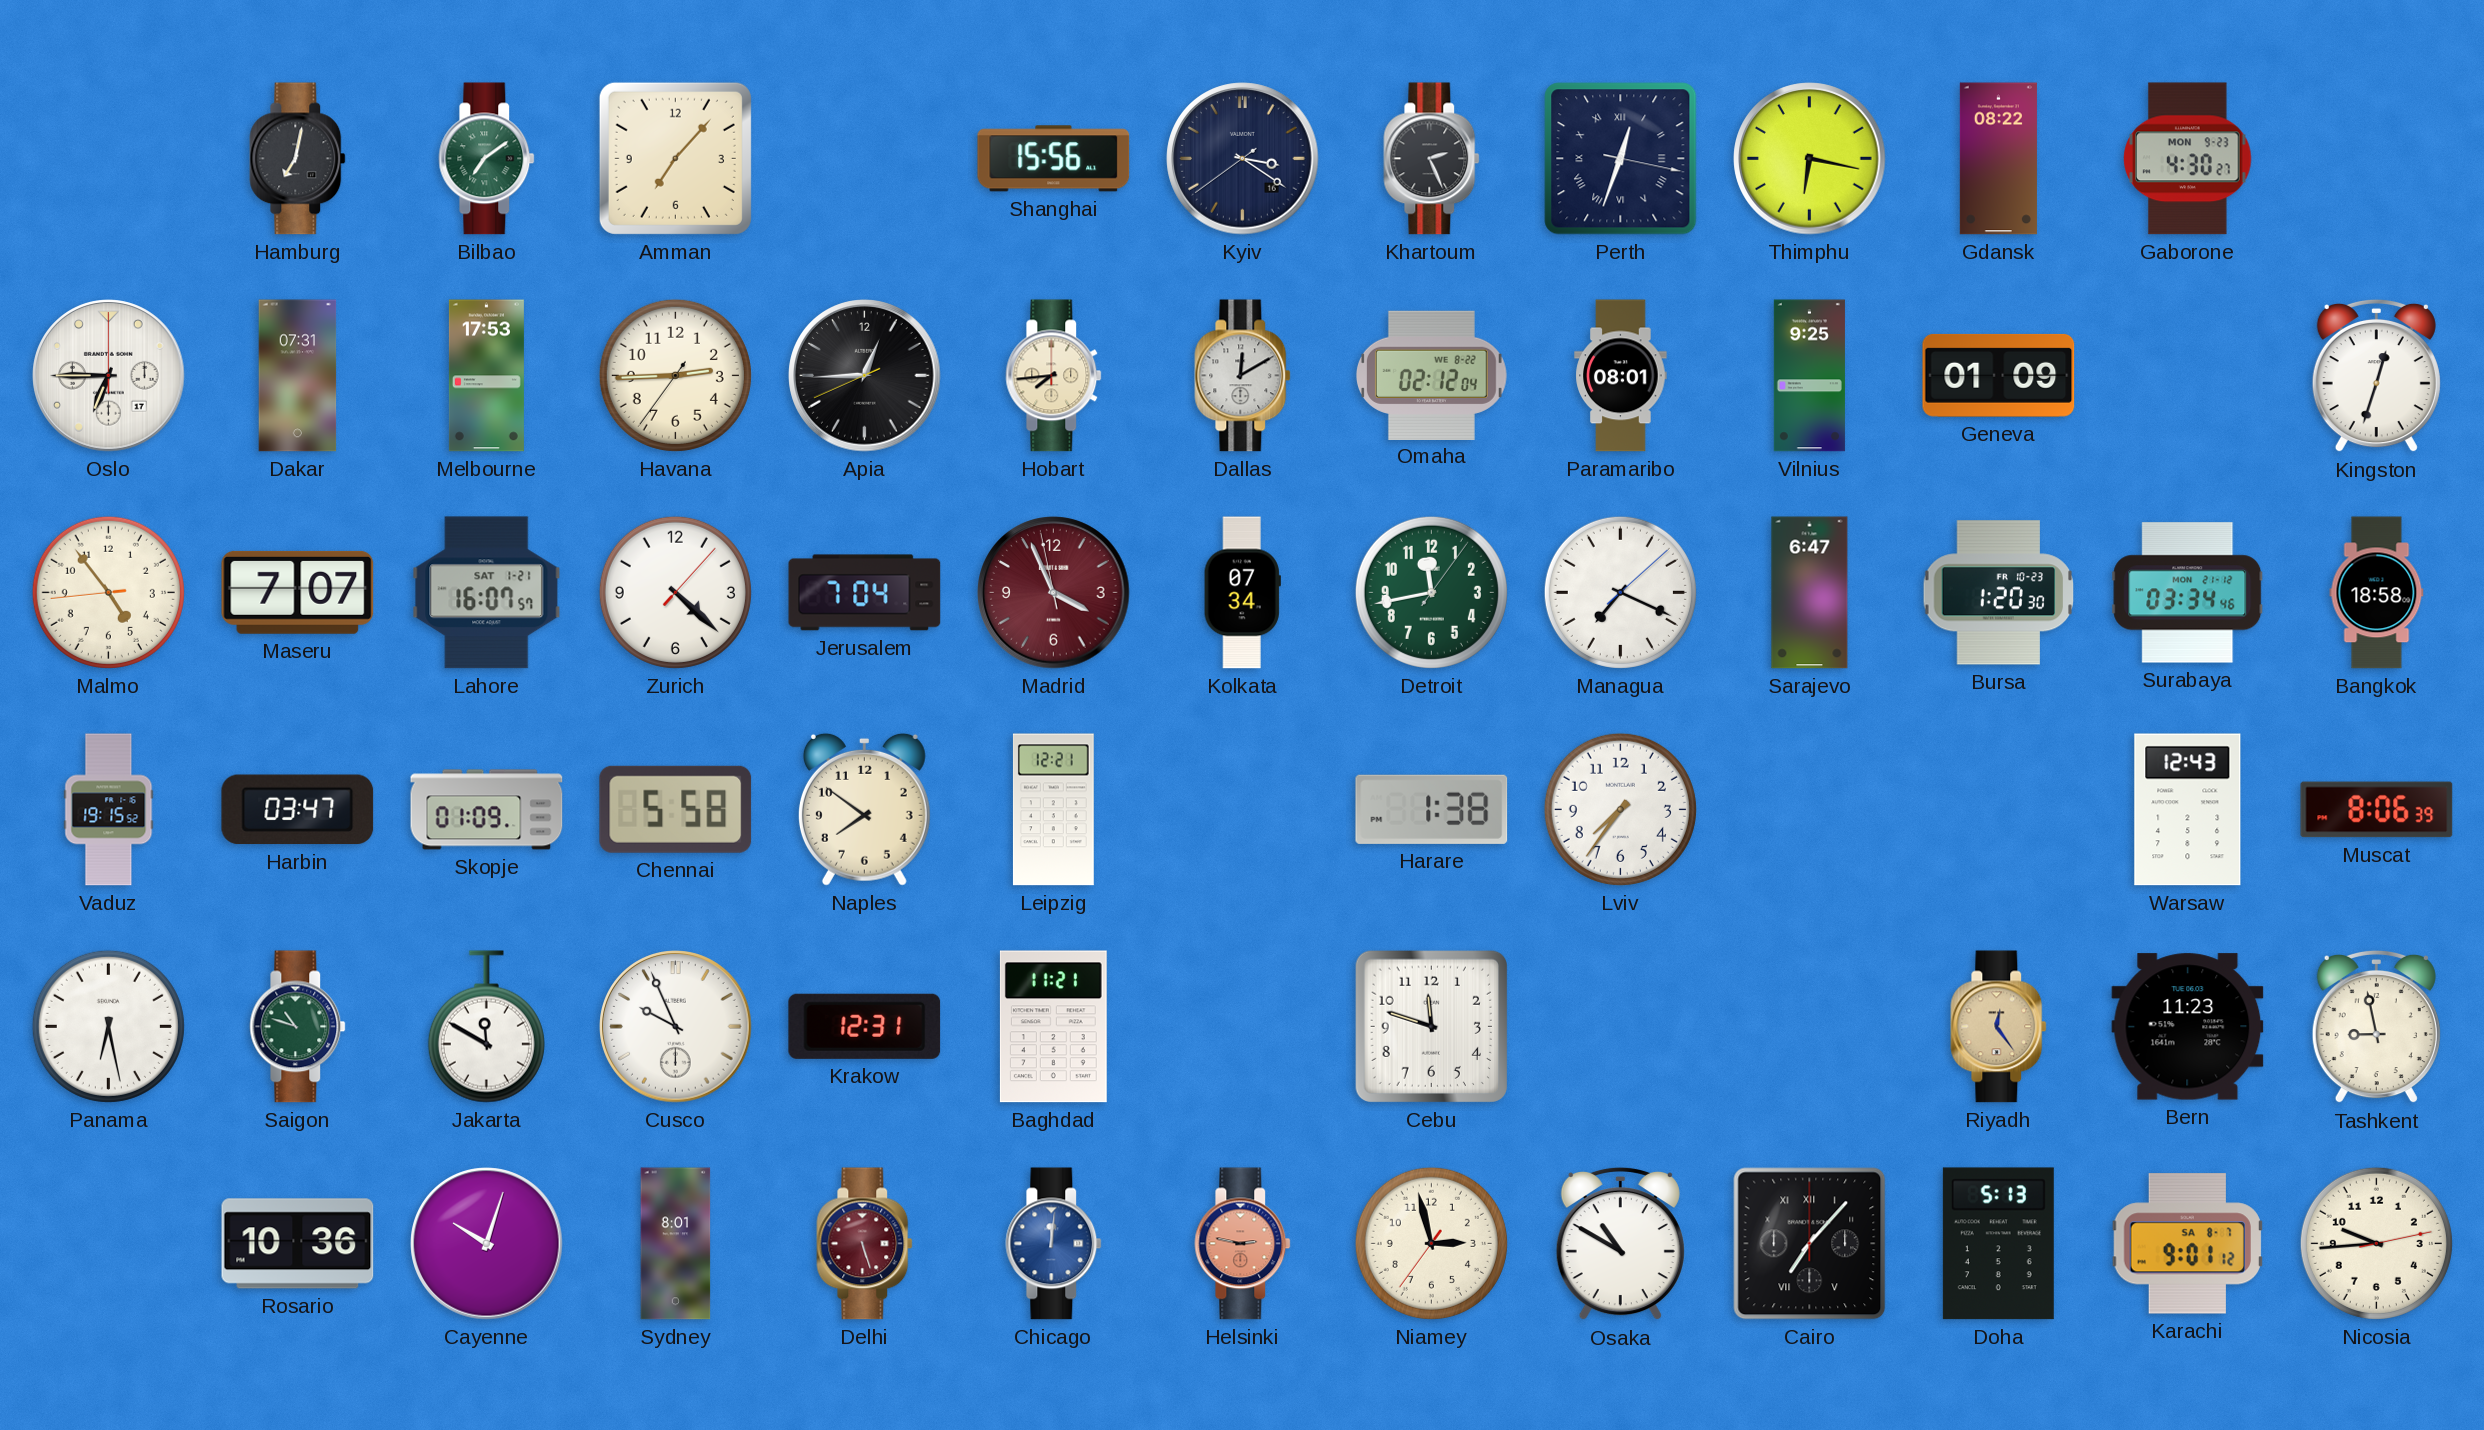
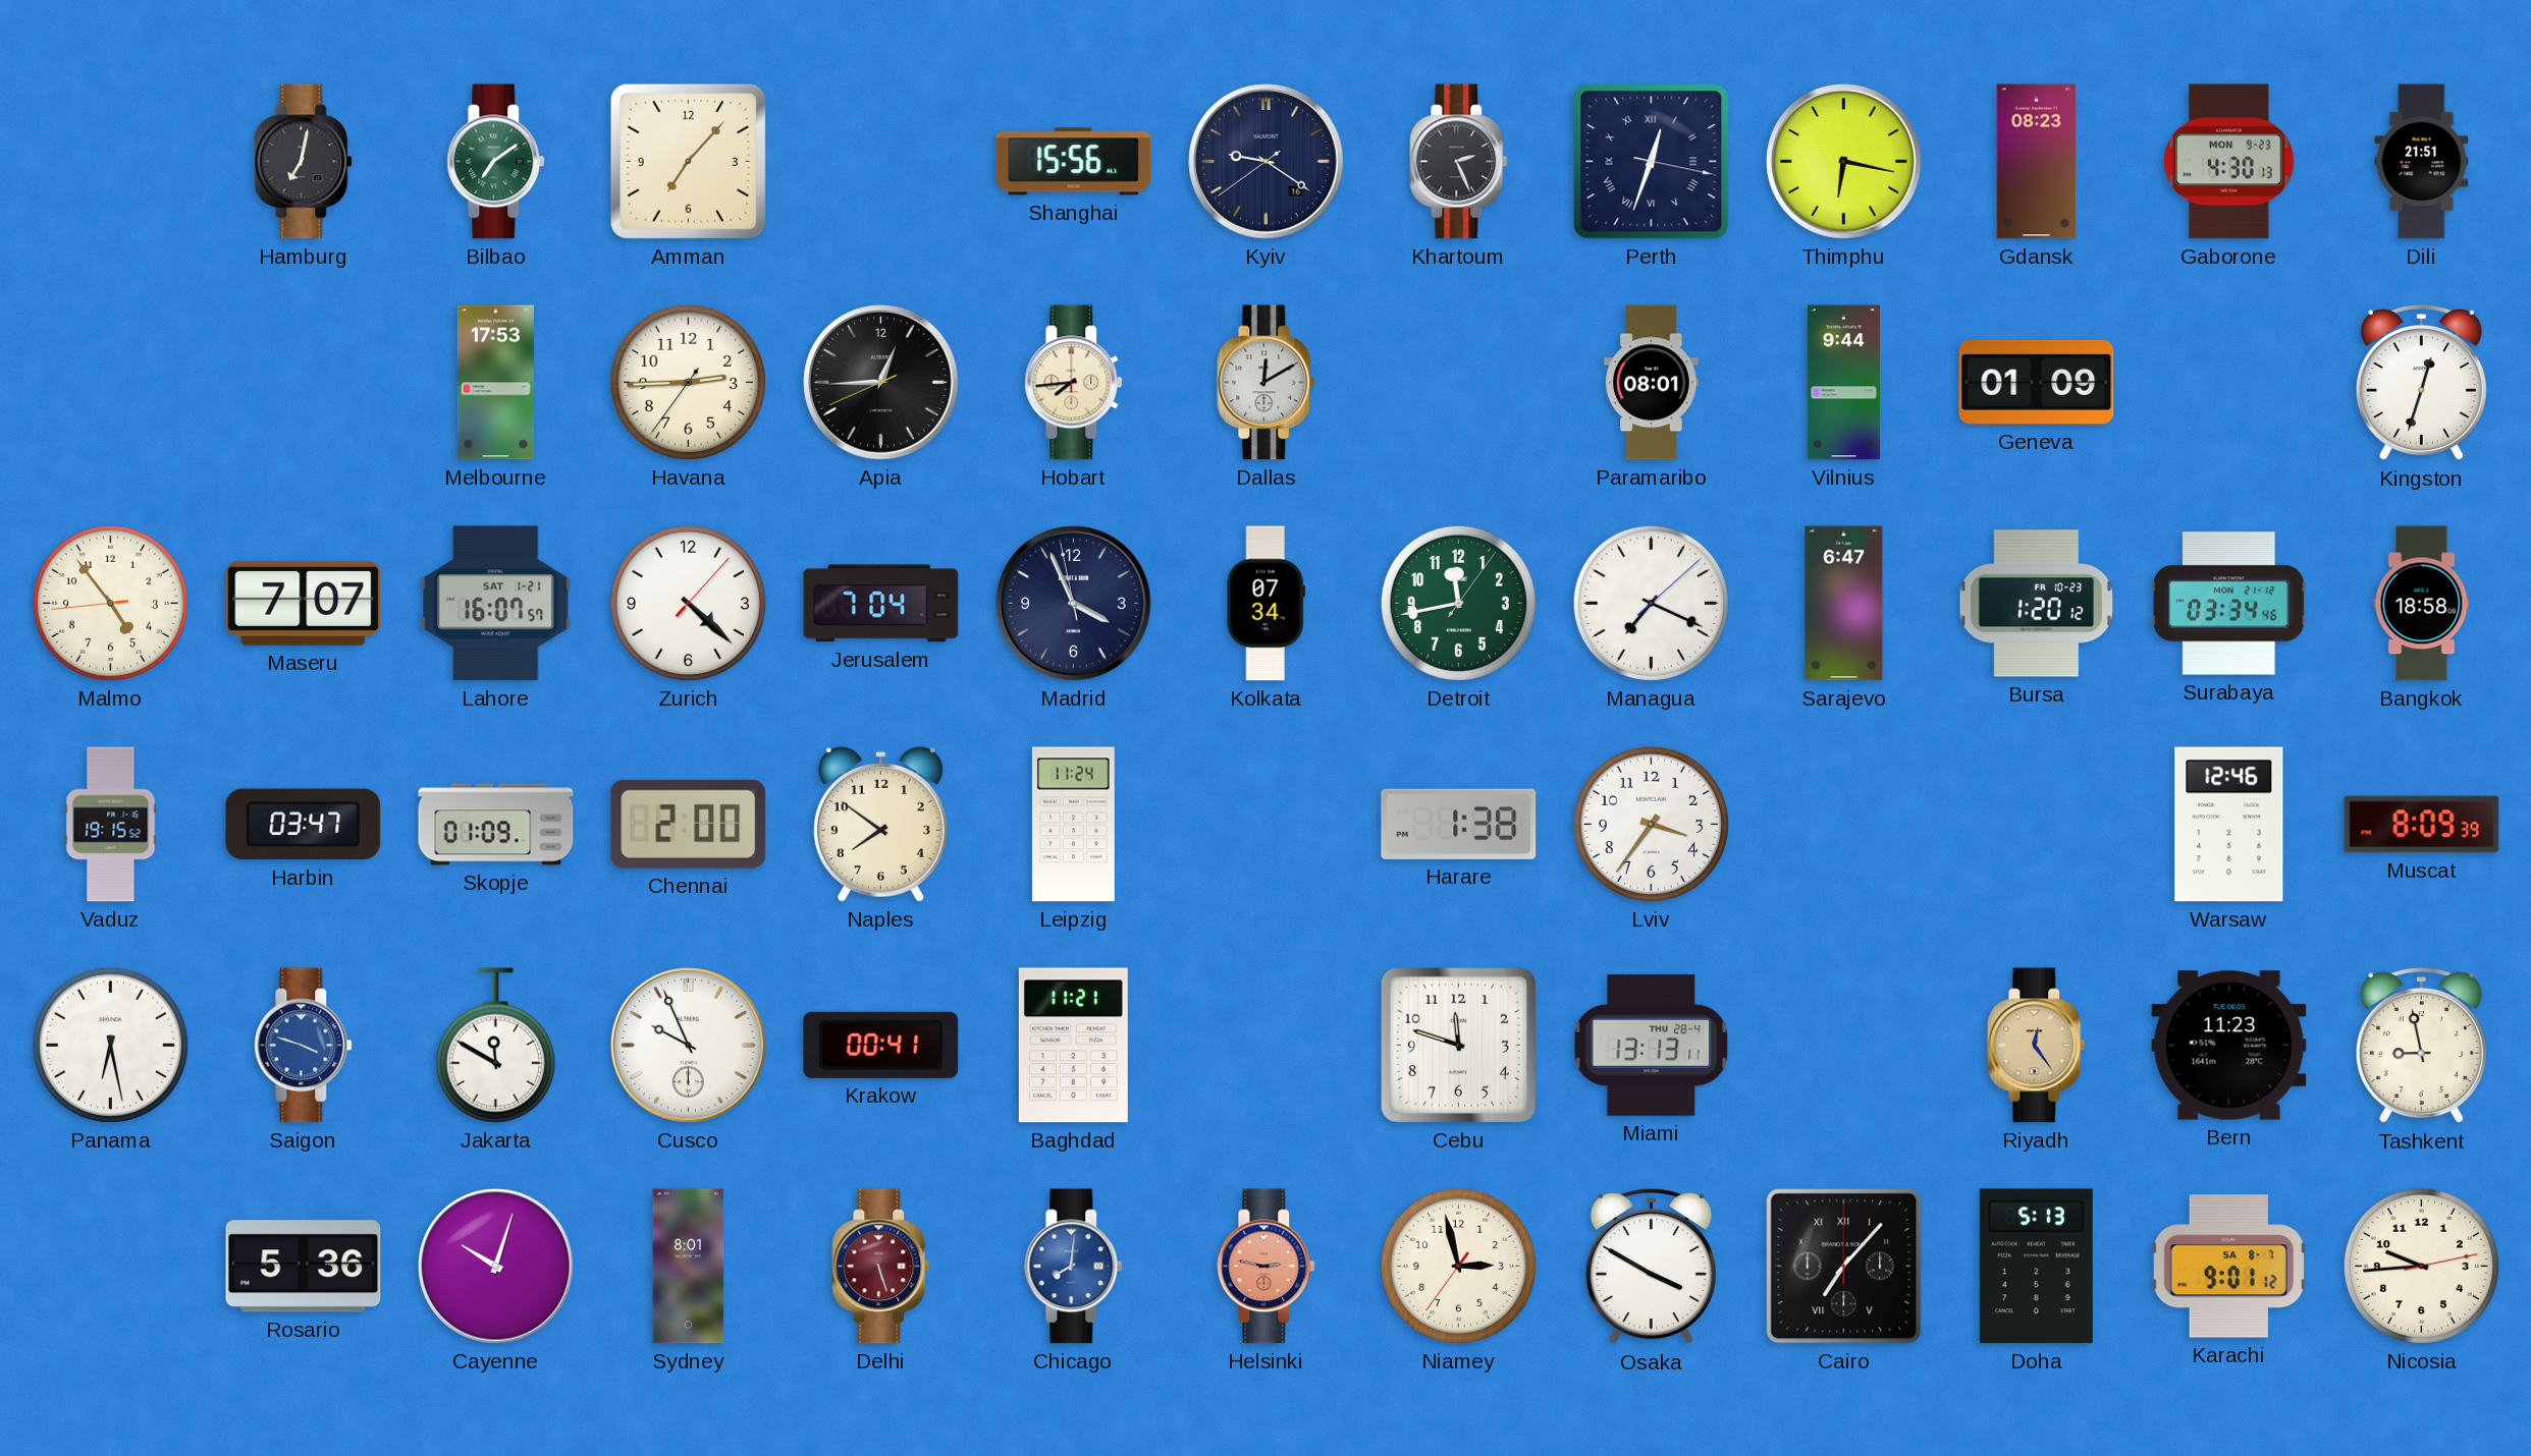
Kyiv: 3:20 -> 9:20
Gdansk: 08:22 -> 08:23
Gaborone: 4:30:27 -> 4:30:13
Dili: none -> 21:51
Oslo: 6:45 -> none
Dakar: 07:31 -> none
Omaha: 02:12 -> none
Vilnius: 9:25 -> 9:44
Madrid dial: burgundy -> navy
Bursa: 1:20:30 -> 1:20:12
Chennai: 5:58 -> 2:00
Leipzig: 12:21 -> 11:24
Lviv: 7:36 -> 3:36
Warsaw: 12:43 -> 12:46
Muscat: 8:06 -> 8:09
Saigon: 10:48 -> 3:48
Saigon dial: green -> blue
Krakow: 12:31 -> 00:41
Miami: none -> 13:13
Rosario: 10:36 -> 5:36
Chicago: 12:01 -> 8:01
Osaka: 10:50 -> 3:50
